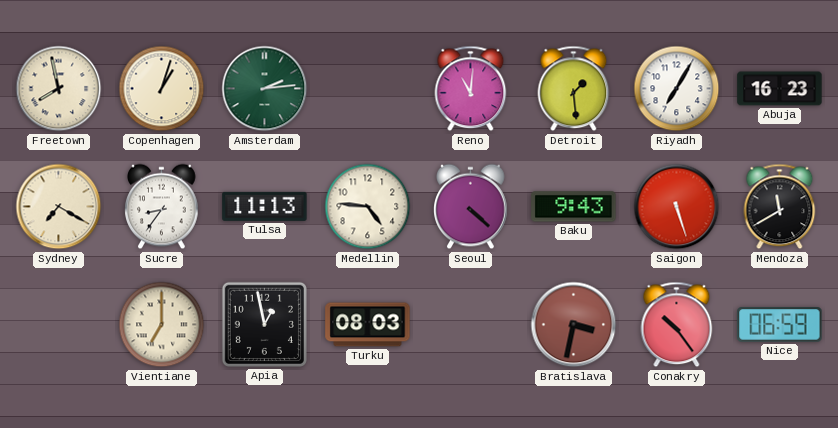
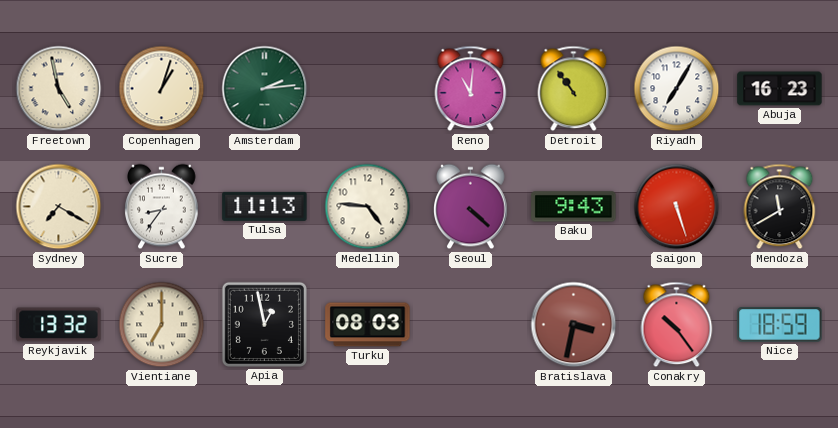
Freetown: 7:58 -> 4:58
Detroit: 1:29 -> 10:54
Reykjavik: none -> 13:32
Nice: 06:59 -> 18:59
